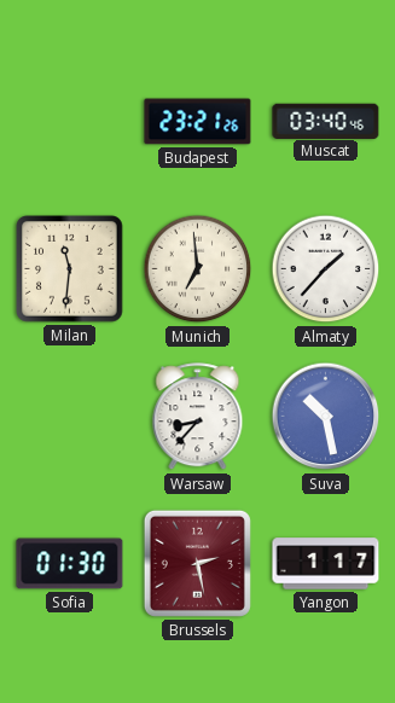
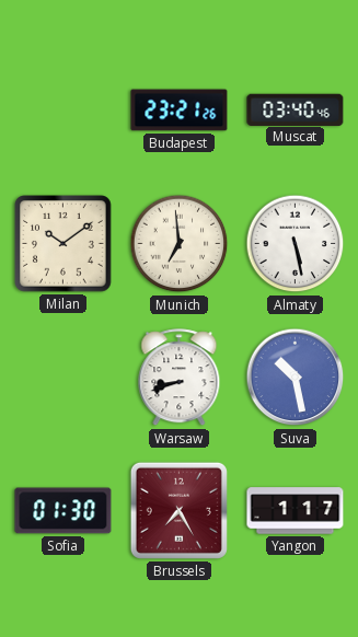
Milan: 11:31 -> 10:09
Almaty: 1:37 -> 5:28
Warsaw: 8:37 -> 8:42
Brussels: 2:28 -> 7:25
